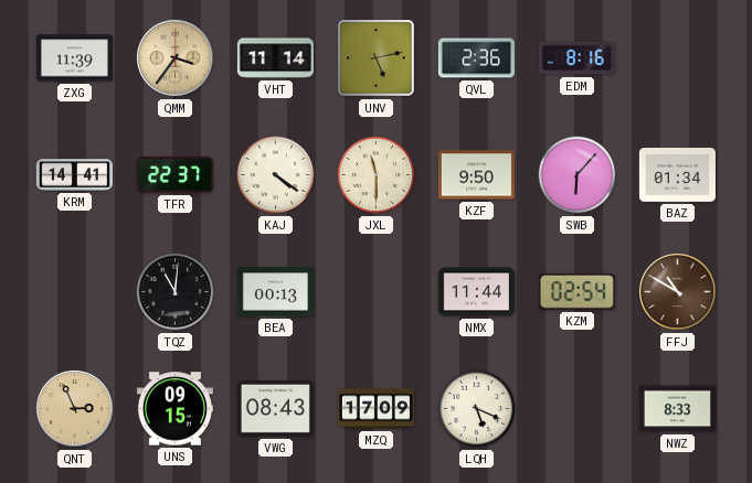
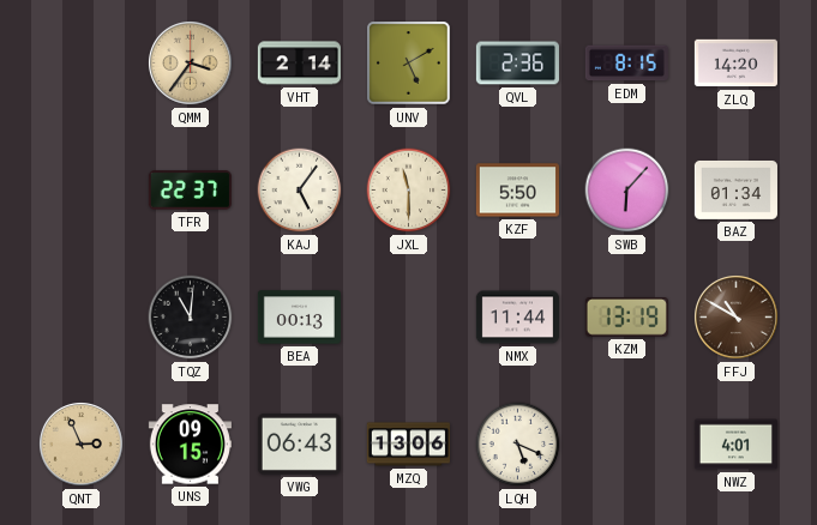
ZXG: 11:39 -> none
VHT: 11:14 -> 2:14
UNV: 5:13 -> 5:10
EDM: 8:16 -> 8:15
ZLQ: none -> 14:20
KRM: 14:41 -> none
KAJ: 4:21 -> 5:06
KZF: 9:50 -> 5:50
KZM: 02:54 -> 13:19
VWG: 08:43 -> 06:43
MZQ: 17:09 -> 13:06
NWZ: 8:33 -> 4:01
